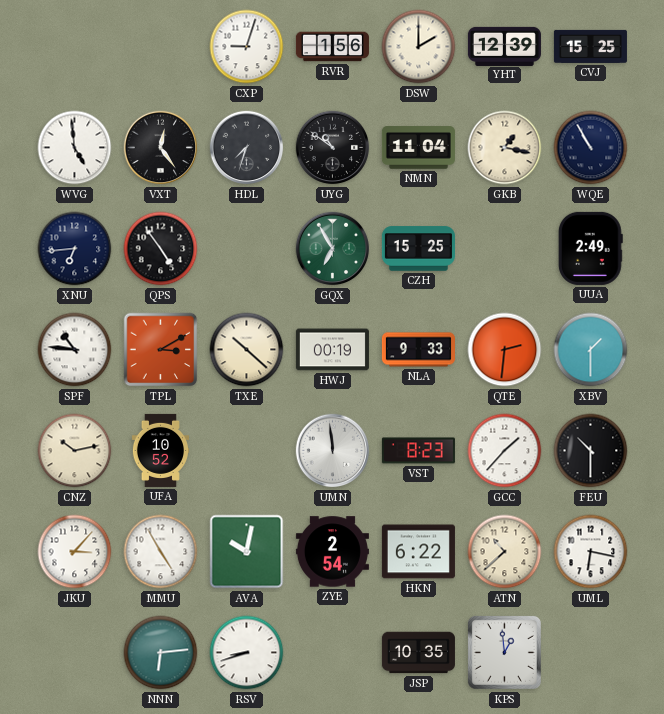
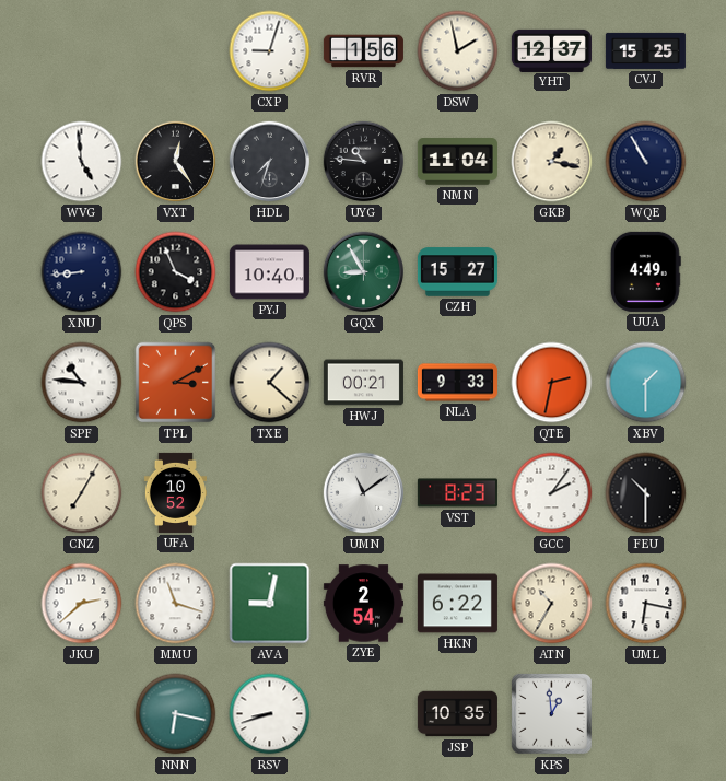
DSW: 2:00 -> 1:58
YHT: 12:39 -> 12:37
UYG: 10:51 -> 10:46
XNU: 6:44 -> 8:44
QPS: 4:54 -> 3:56
PYJ: none -> 10:40
GQX: 6:55 -> 8:55
CZH: 15:25 -> 15:27
UUA: 2:49 -> 4:49
TXE: 10:22 -> 1:22
HWJ: 00:19 -> 00:21
QTE: 2:31 -> 2:32
CNZ: 10:13 -> 7:05
UMN: 11:59 -> 11:09
GCC: 1:37 -> 2:06
JKU: 3:07 -> 2:38
MMU: 4:55 -> 11:18
AVA: 10:02 -> 9:02
ATN: 10:38 -> 10:35
NNN: 6:14 -> 6:17
